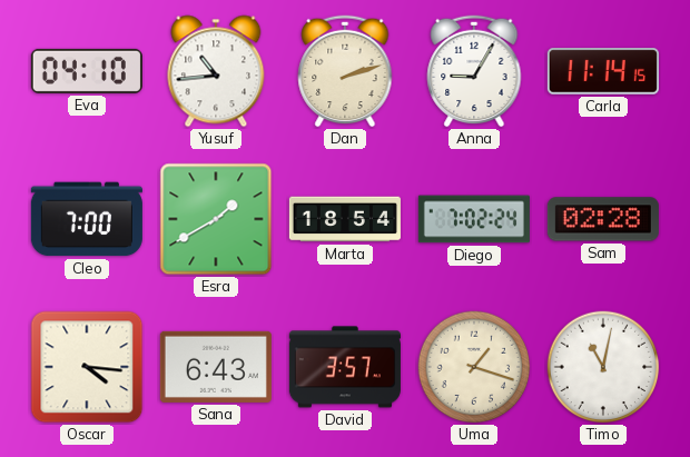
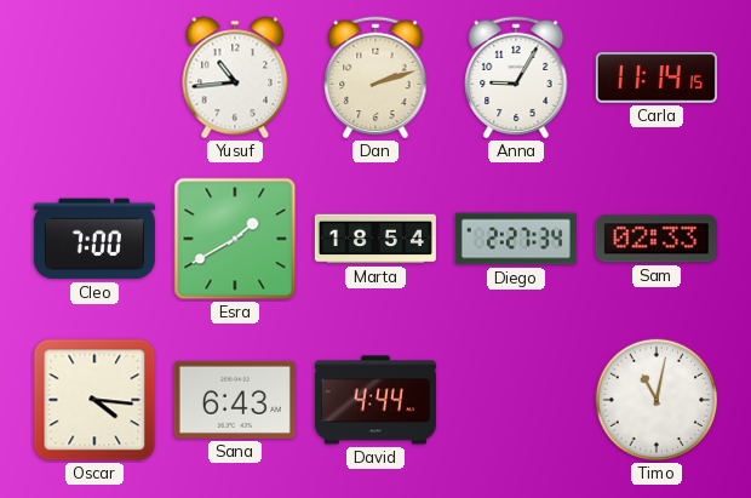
Eva: 04:10 -> none
Diego: 7:02 -> 2:27
Sam: 02:28 -> 02:33
David: 3:57 -> 4:44
Uma: 1:18 -> none
